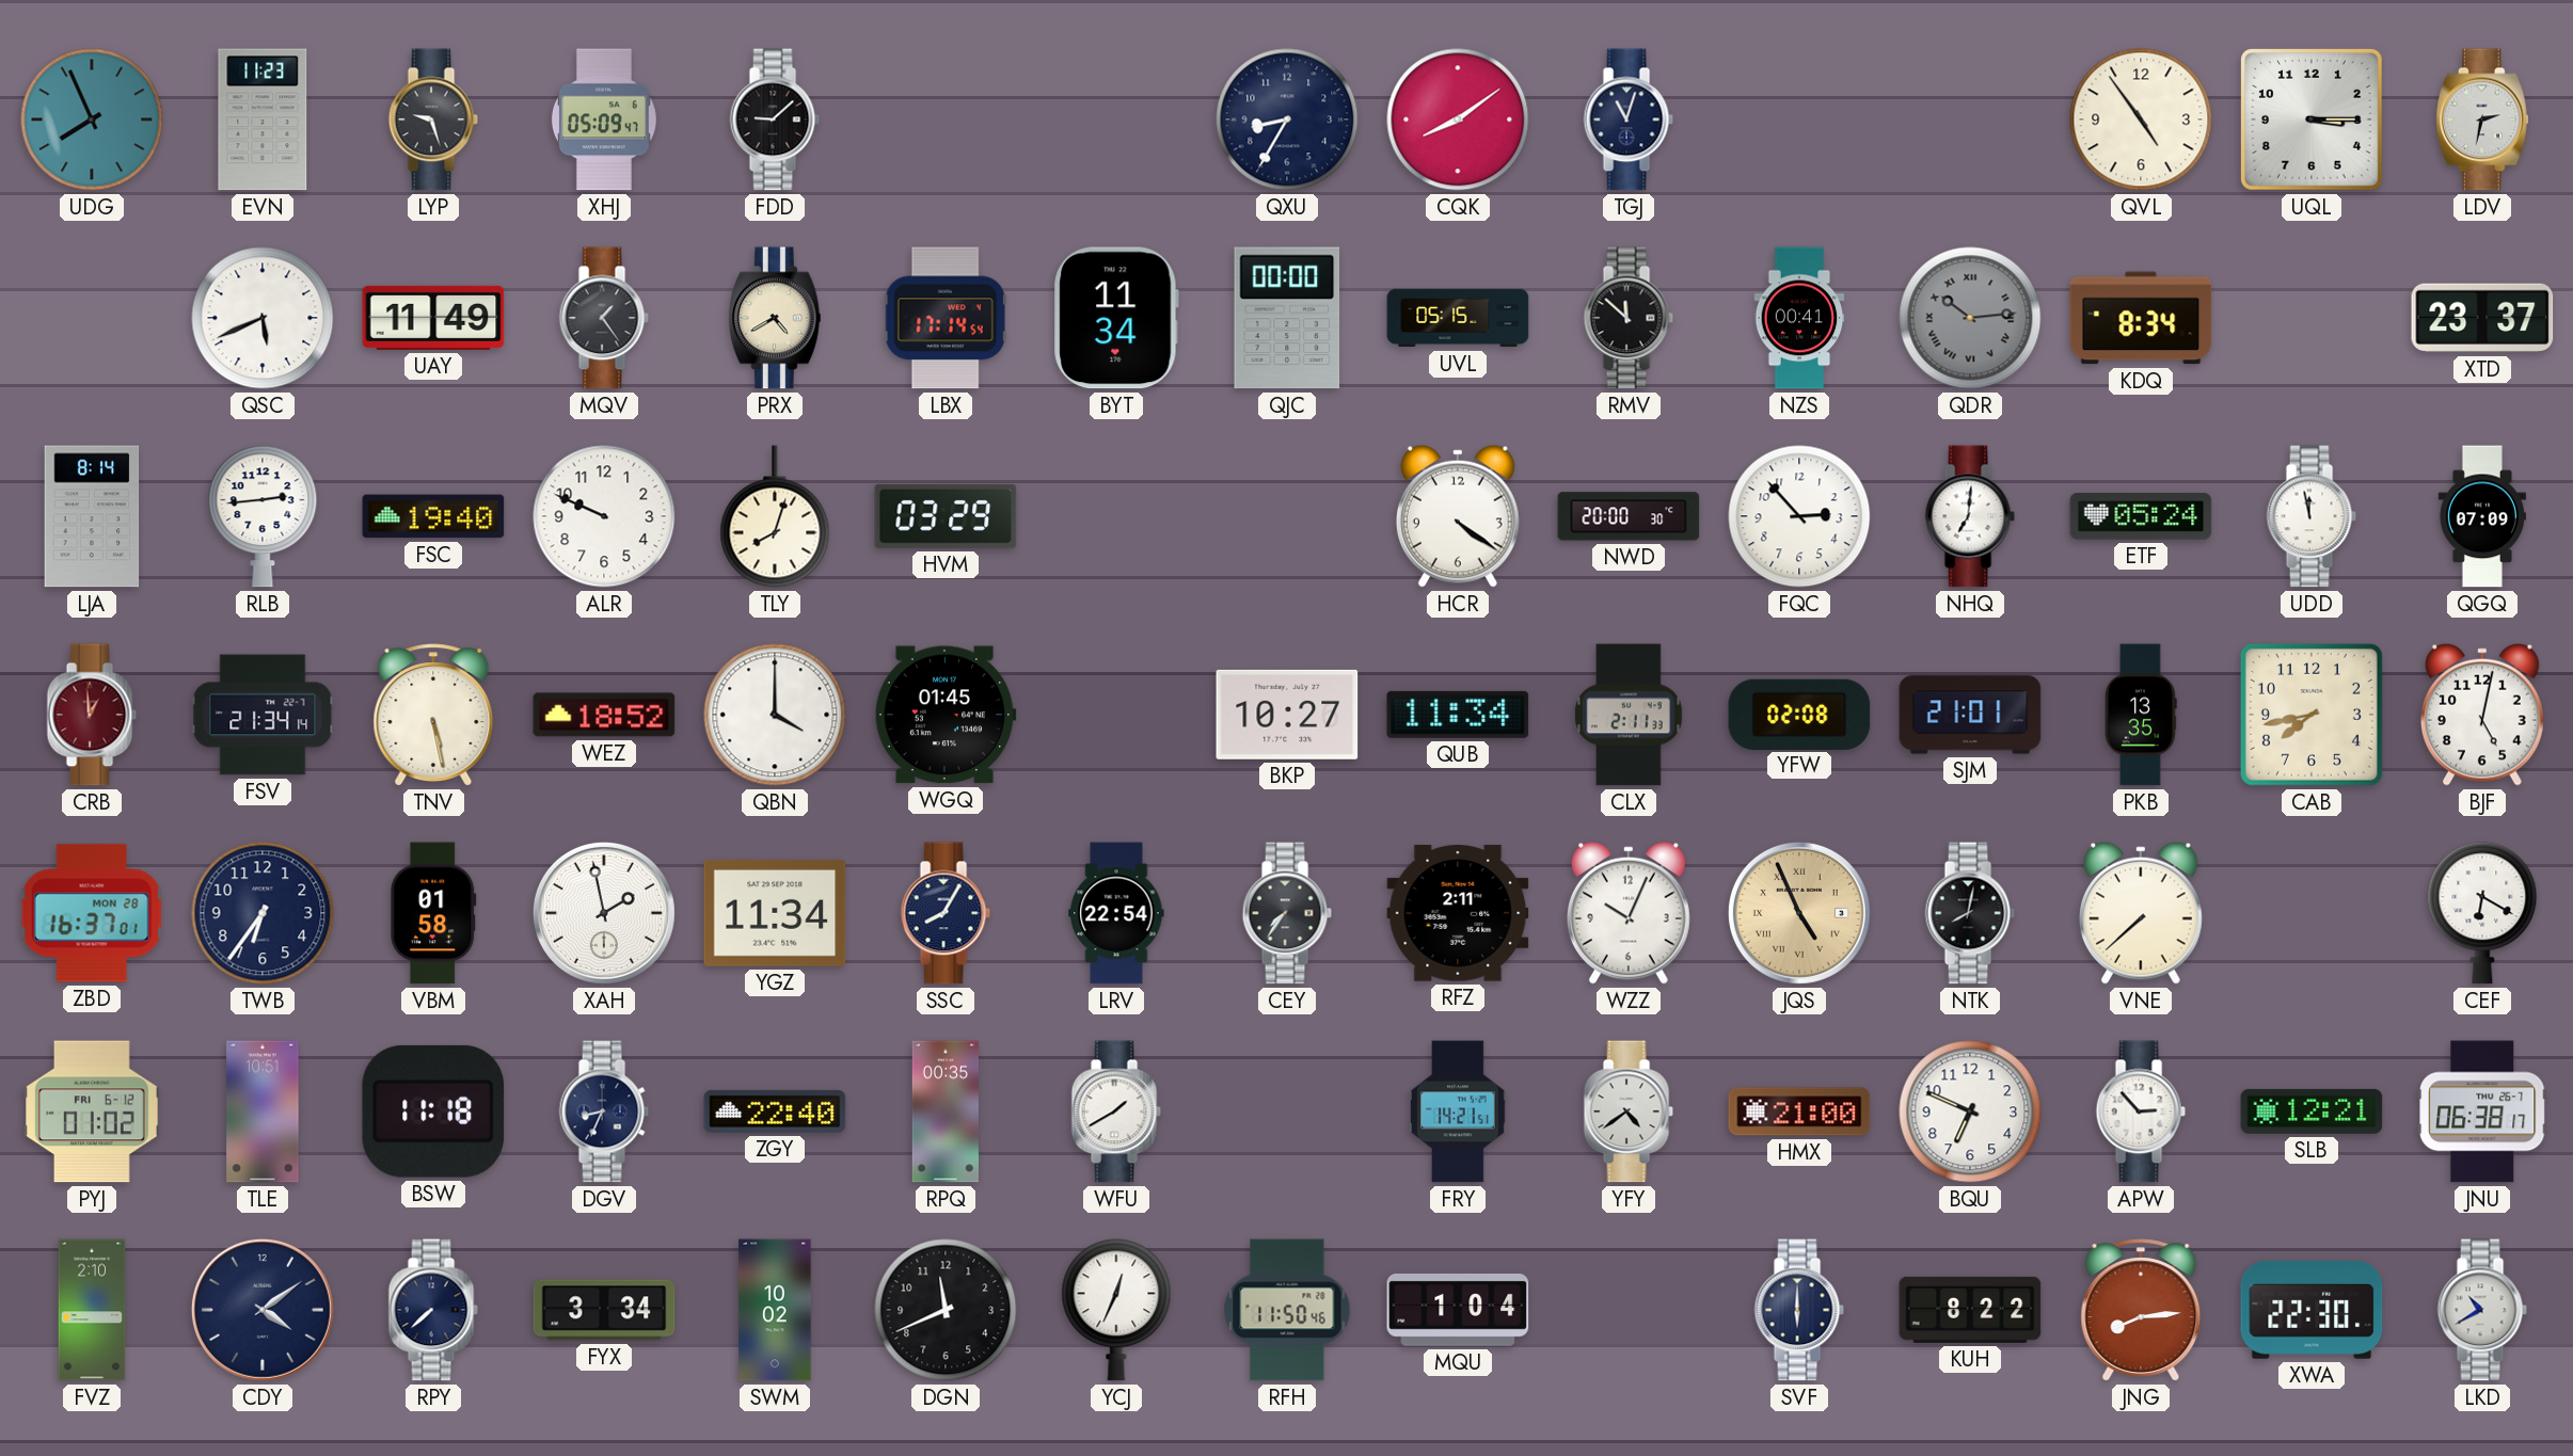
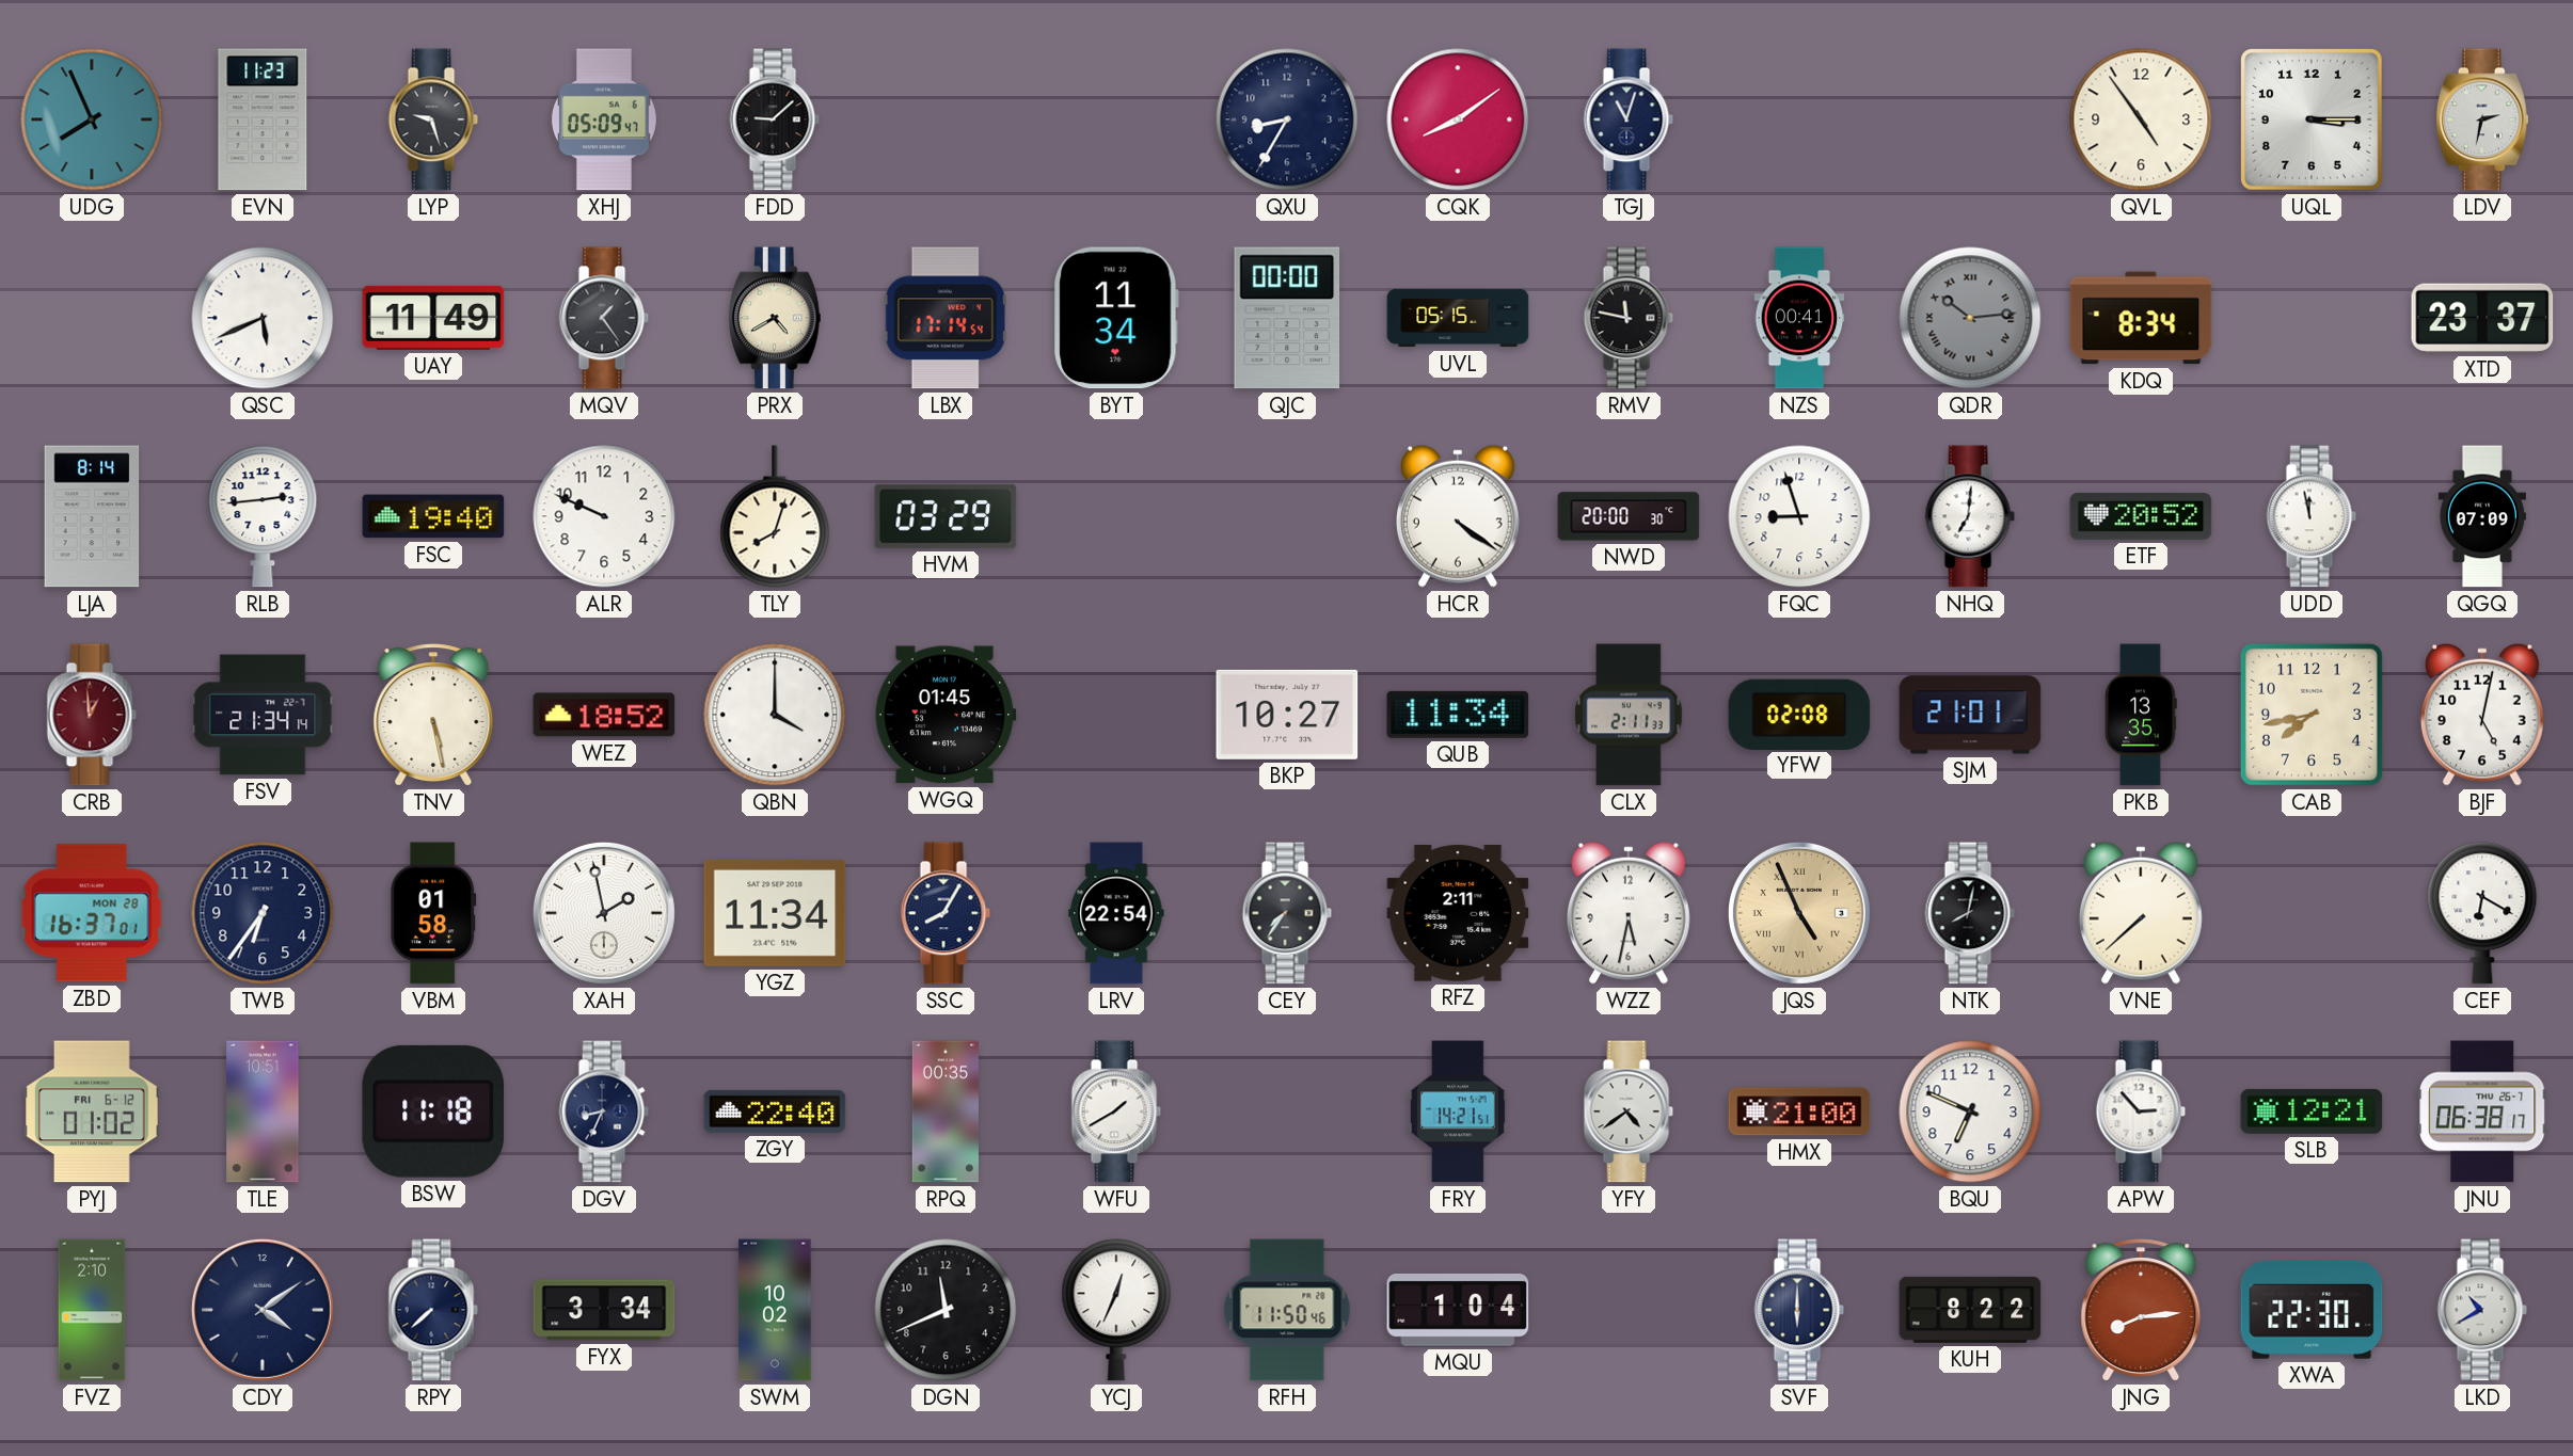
RMV: 11:52 -> 11:47
FQC: 2:53 -> 8:57
ETF: 05:24 -> 20:52
WZZ: 10:04 -> 5:32
